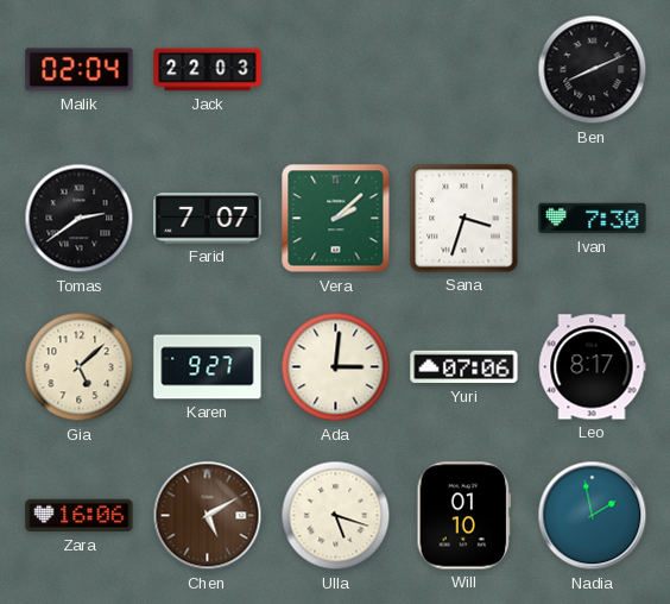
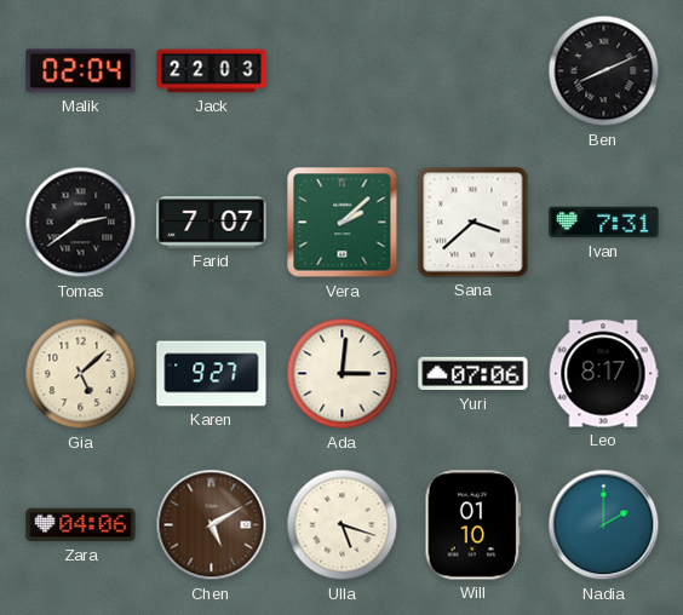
Sana: 3:33 -> 3:38
Ivan: 7:30 -> 7:31
Zara: 16:06 -> 04:06
Nadia: 1:58 -> 2:00
